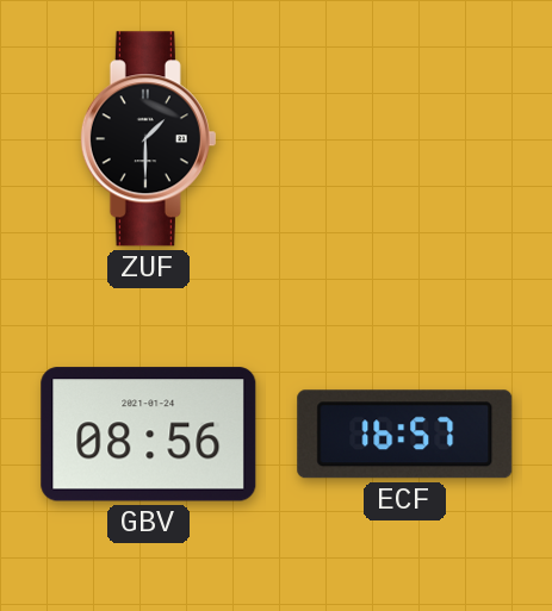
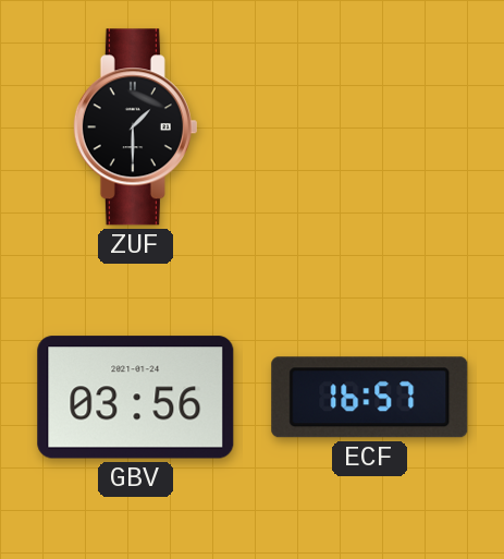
GBV: 08:56 -> 03:56
